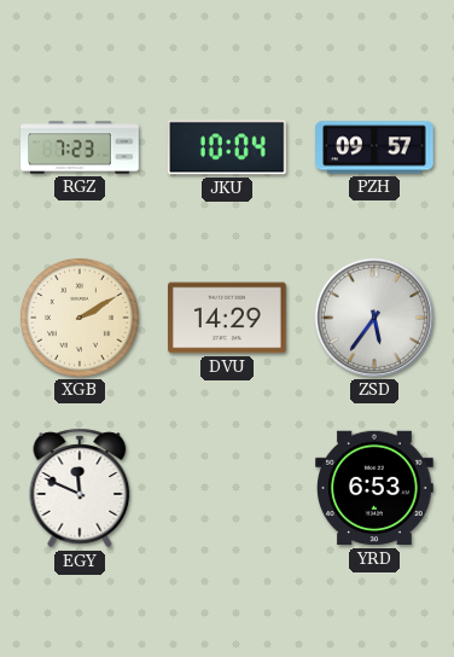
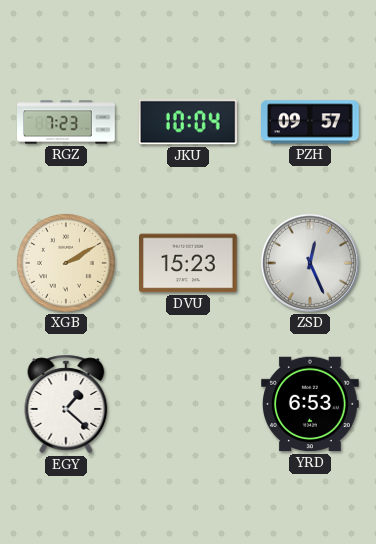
DVU: 14:29 -> 15:23
ZSD: 5:36 -> 12:26
EGY: 11:49 -> 1:22
